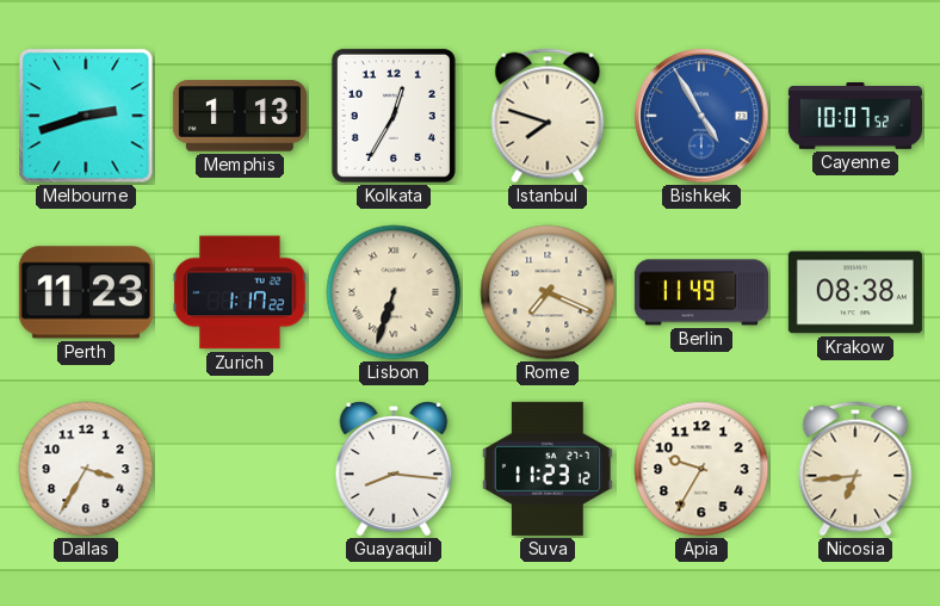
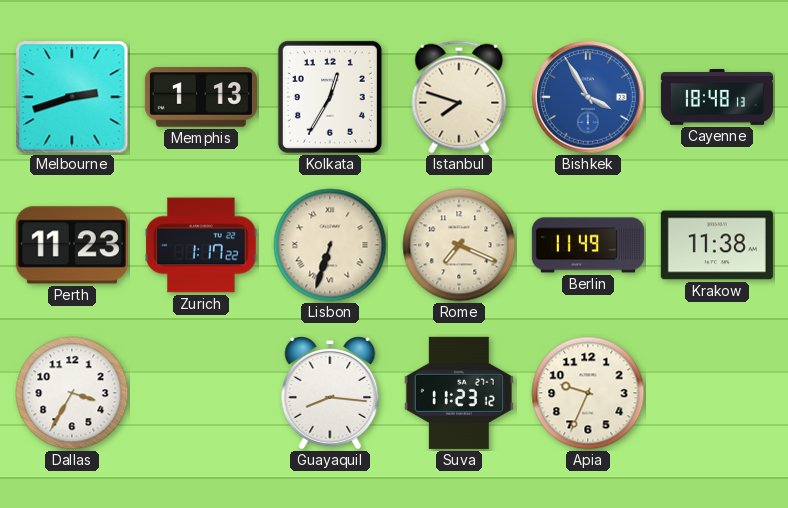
Bishkek: 4:55 -> 3:55
Cayenne: 10:07 -> 18:48
Krakow: 08:38 -> 11:38
Apia: 9:35 -> 9:34
Nicosia: 6:44 -> none
